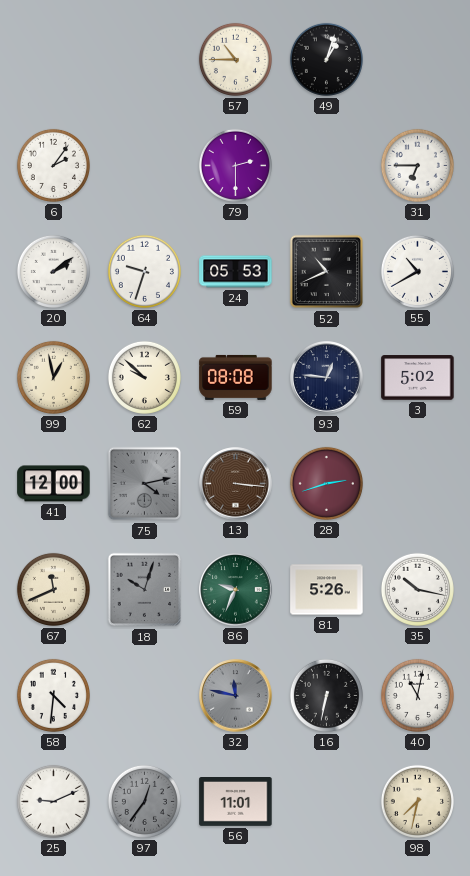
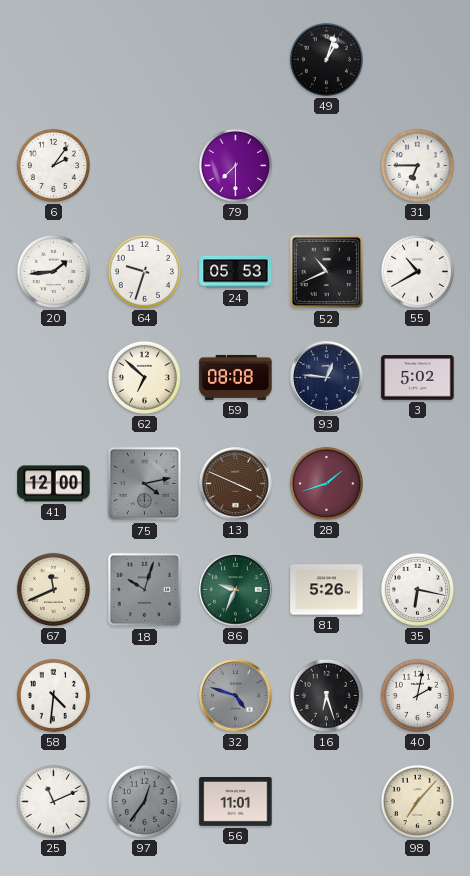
57: 10:45 -> none
79: 2:30 -> 7:30
20: 2:09 -> 1:44
99: 12:58 -> none
62: 9:52 -> 6:52
13: 3:16 -> 3:49
28: 2:42 -> 1:42
35: 10:17 -> 6:17
32: 11:47 -> 4:48
16: 6:32 -> 6:27
40: 11:02 -> 2:02
25: 9:11 -> 11:11
98: 7:32 -> 7:07
